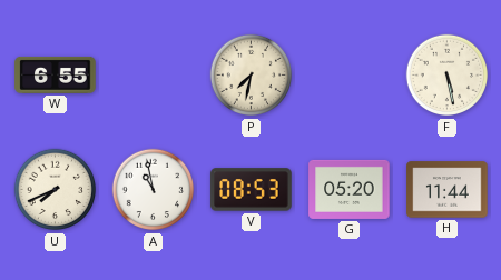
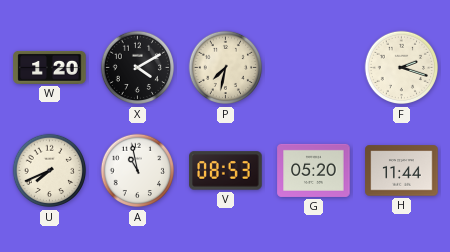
W: 6:55 -> 1:20
X: none -> 4:10
F: 5:28 -> 2:18
